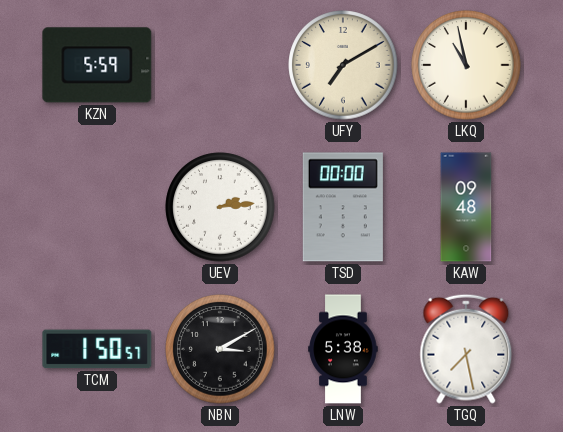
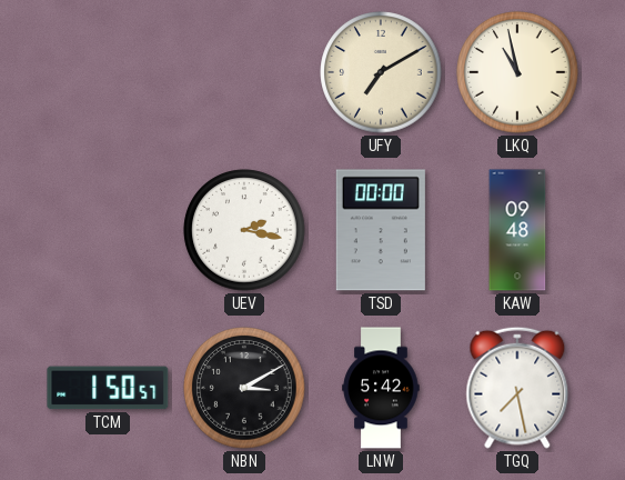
KZN: 5:59 -> none
UEV: 2:14 -> 2:17
LNW: 5:38 -> 5:42
